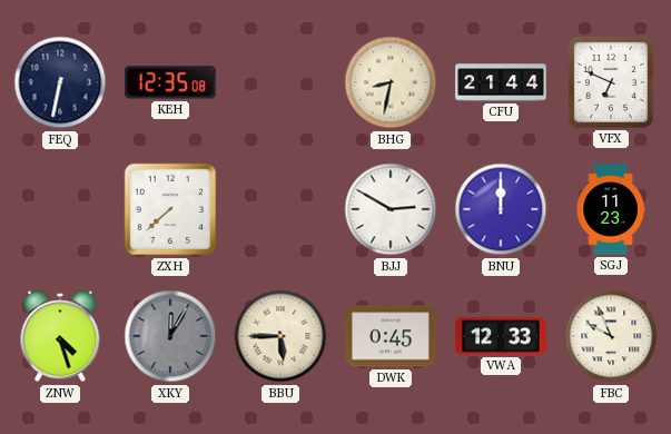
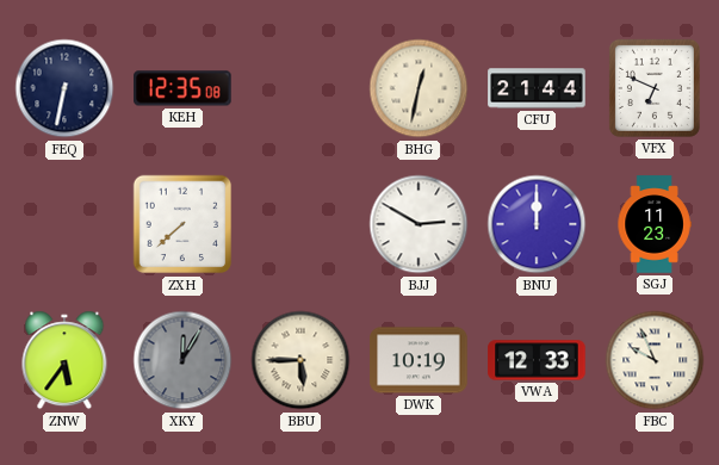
BHG: 8:32 -> 12:32
ZNW: 4:27 -> 5:36
DWK: 0:45 -> 10:19
